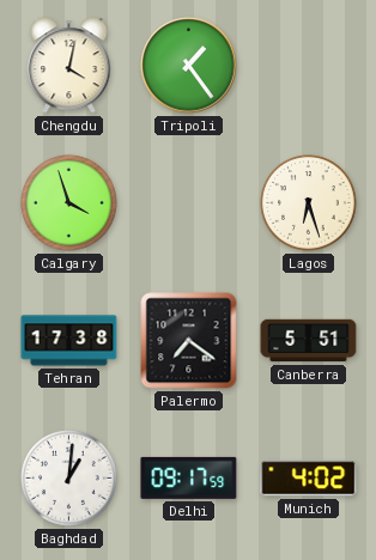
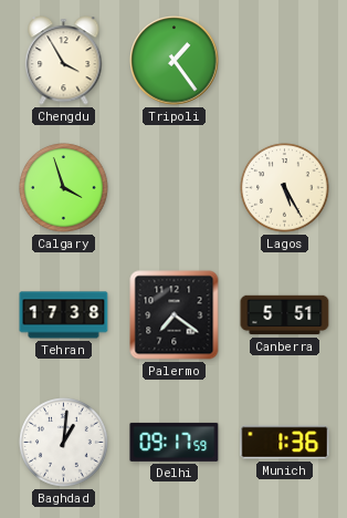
Chengdu: 4:02 -> 3:55
Lagos: 6:27 -> 5:25
Munich: 4:02 -> 1:36
